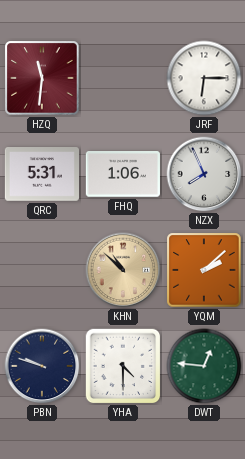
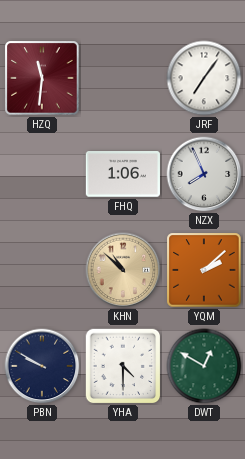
JRF: 6:15 -> 7:06
QRC: 5:31 -> none
PBN: 9:48 -> 9:50
DWT: 12:46 -> 12:50
